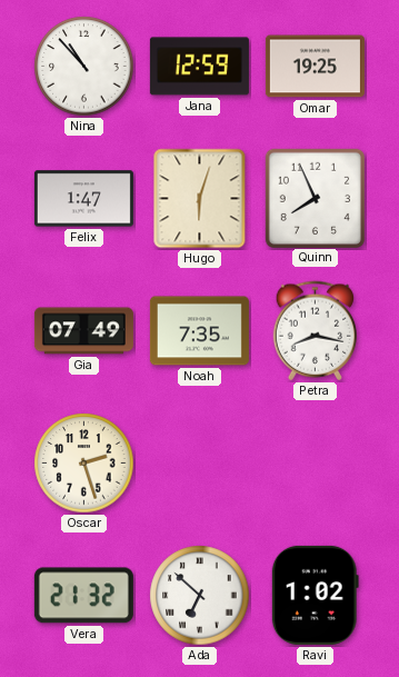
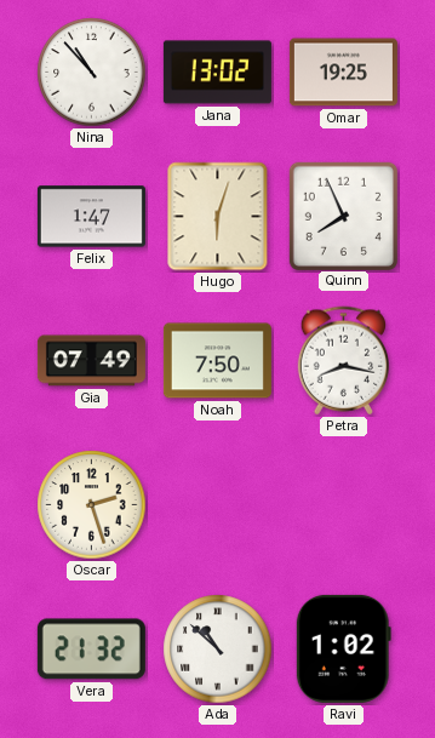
Jana: 12:59 -> 13:02
Noah: 7:35 -> 7:50
Ada: 6:52 -> 10:52
